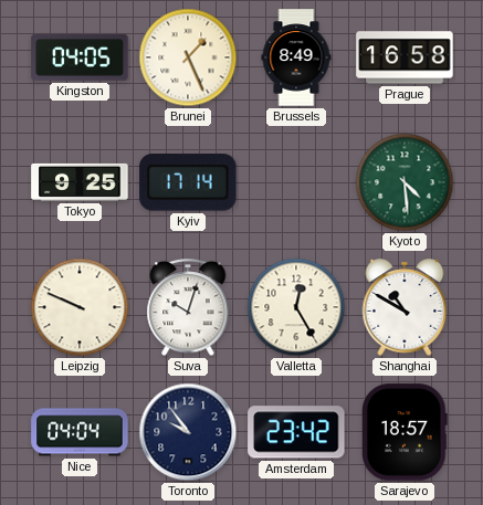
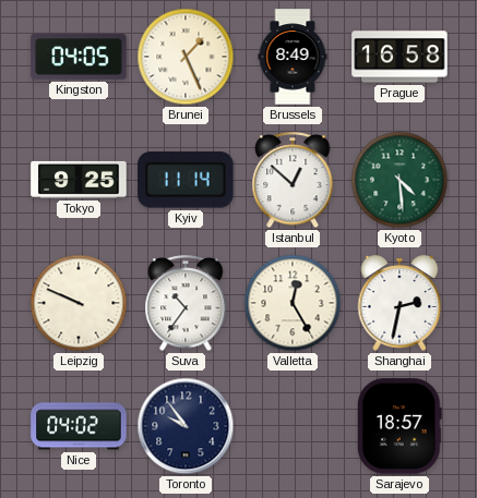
Kyiv: 17:14 -> 11:14
Istanbul: none -> 12:52
Suva: 10:03 -> 10:36
Shanghai: 10:50 -> 2:32
Nice: 04:04 -> 04:02
Amsterdam: 23:42 -> none
